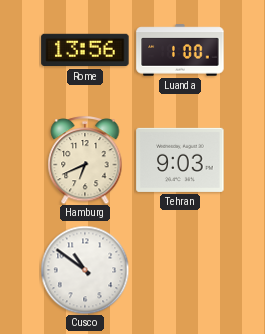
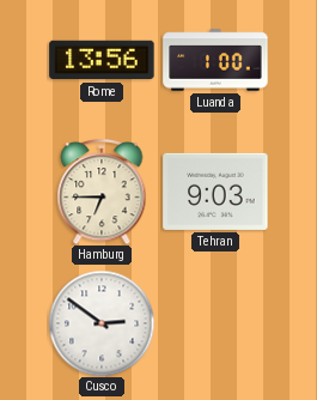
Hamburg: 6:41 -> 6:45
Cusco: 10:51 -> 2:51
